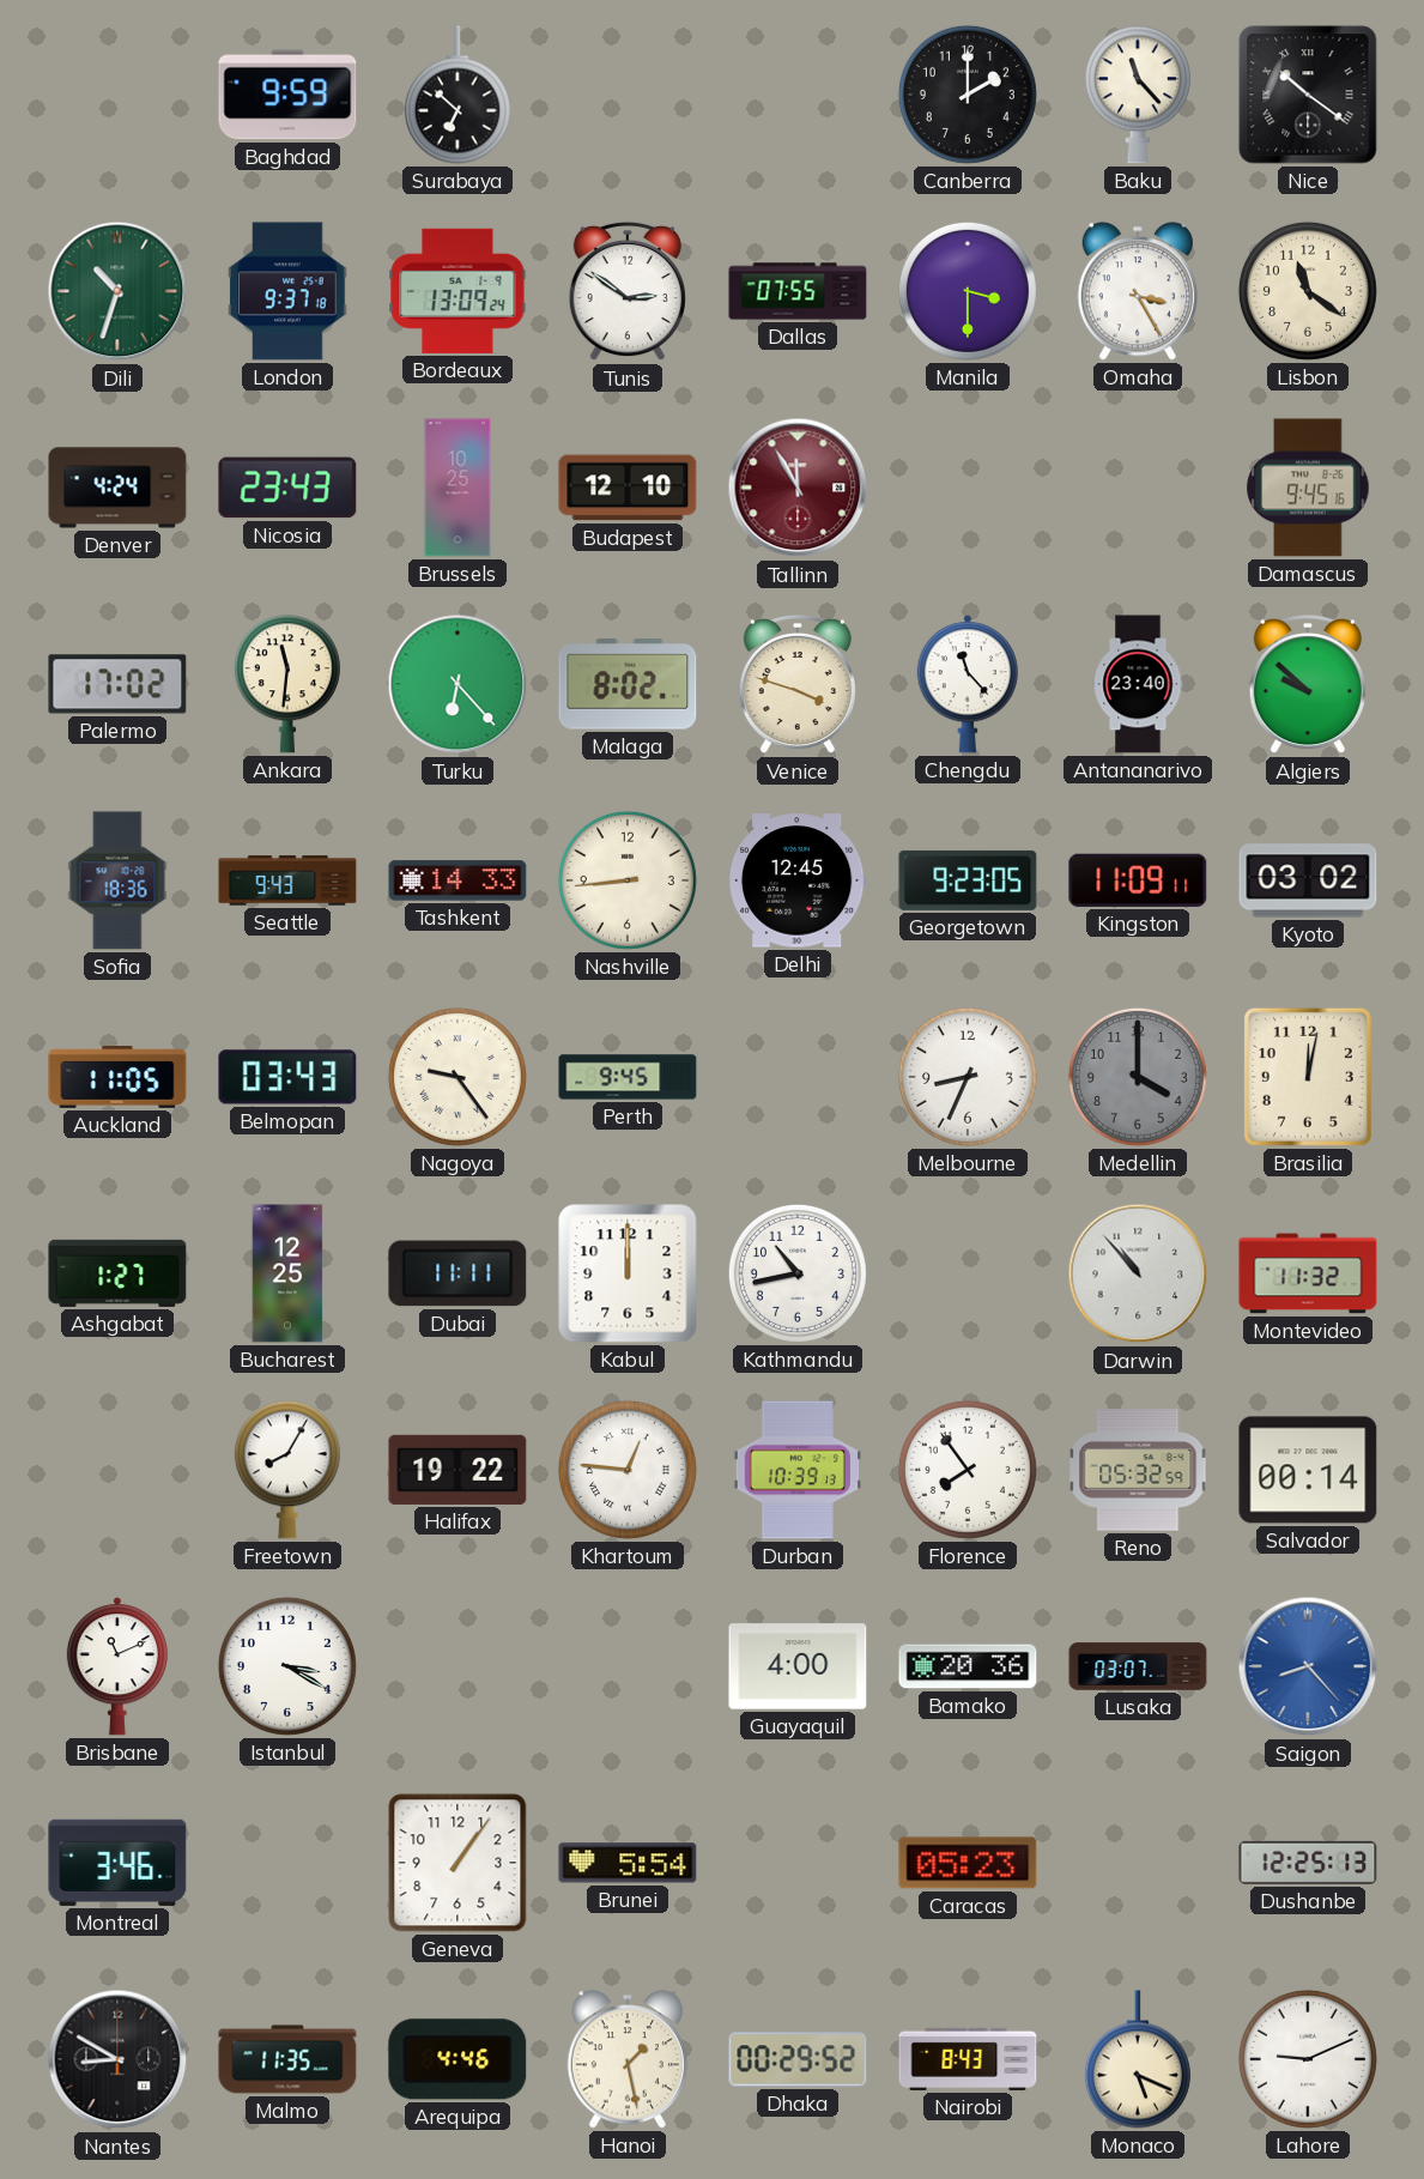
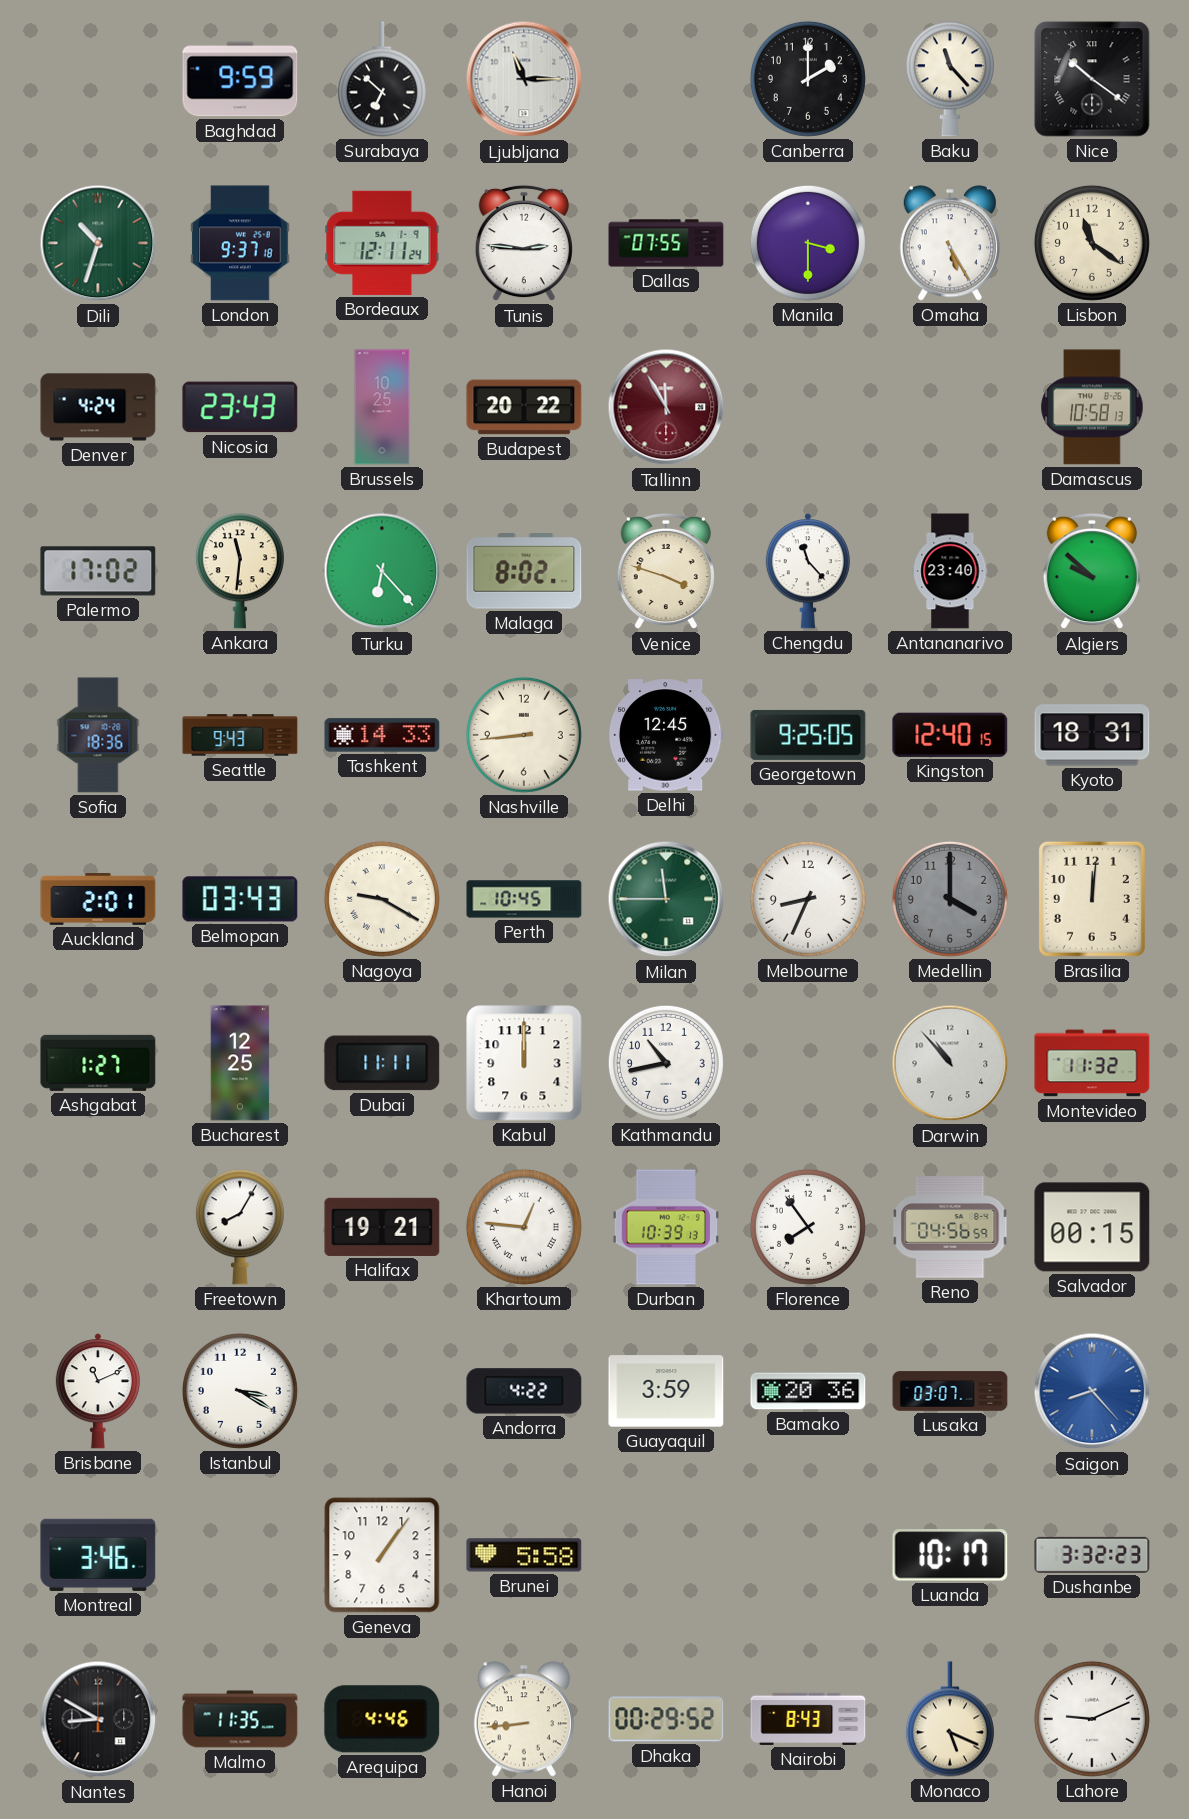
Ljubljana: none -> 11:15
Bordeaux: 13:09 -> 12:11
Tunis: 2:51 -> 2:46
Omaha: 3:25 -> 5:25
Budapest: 12:10 -> 20:22
Damascus: 9:45 -> 10:58
Georgetown: 9:23 -> 9:25
Kingston: 11:09 -> 12:40
Kyoto: 03:02 -> 18:31
Auckland: 11:05 -> 2:01
Nagoya: 9:24 -> 9:20
Perth: 9:45 -> 10:45
Milan: none -> 11:45
Brasilia: 12:02 -> 12:01
Halifax: 19:22 -> 19:21
Reno: 05:32 -> 04:56
Salvador: 00:14 -> 00:15
Andorra: none -> 4:22
Guayaquil: 4:00 -> 3:59
Brunei: 5:54 -> 5:58
Caracas: 05:23 -> none
Luanda: none -> 10:17
Dushanbe: 12:25 -> 3:32
Hanoi: 1:28 -> 8:44
